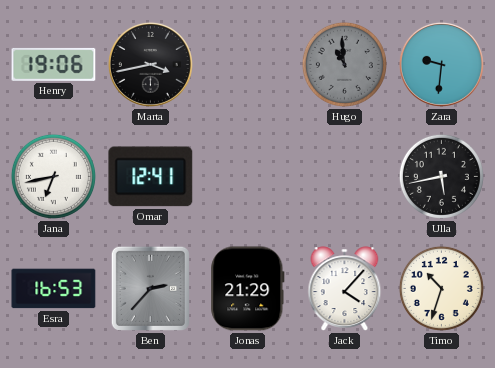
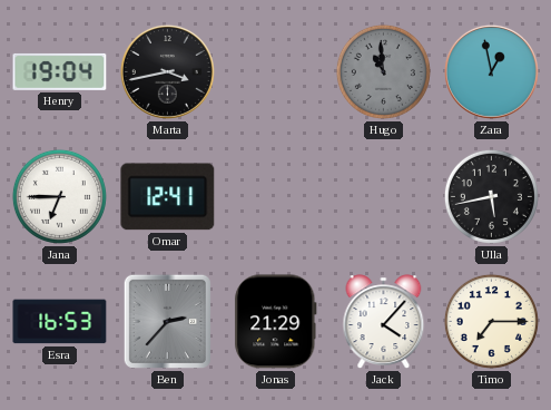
Henry: 19:06 -> 19:04
Zara: 9:31 -> 12:58
Jana: 6:43 -> 6:45
Timo: 10:33 -> 7:15
